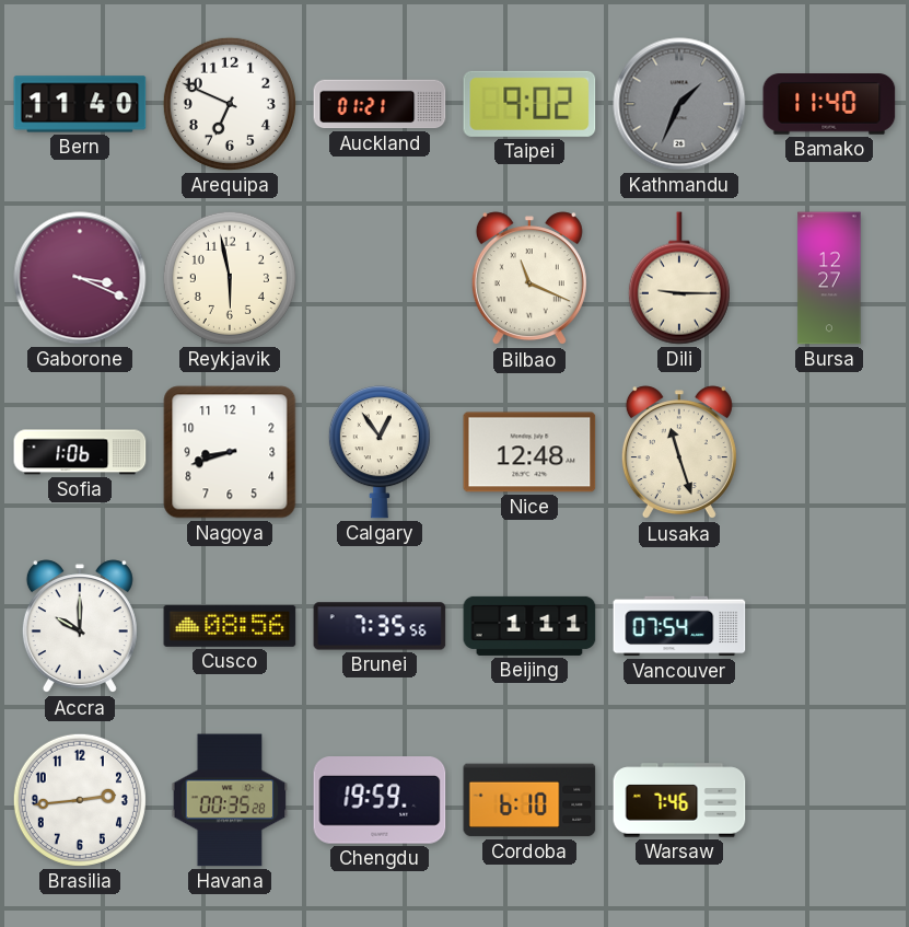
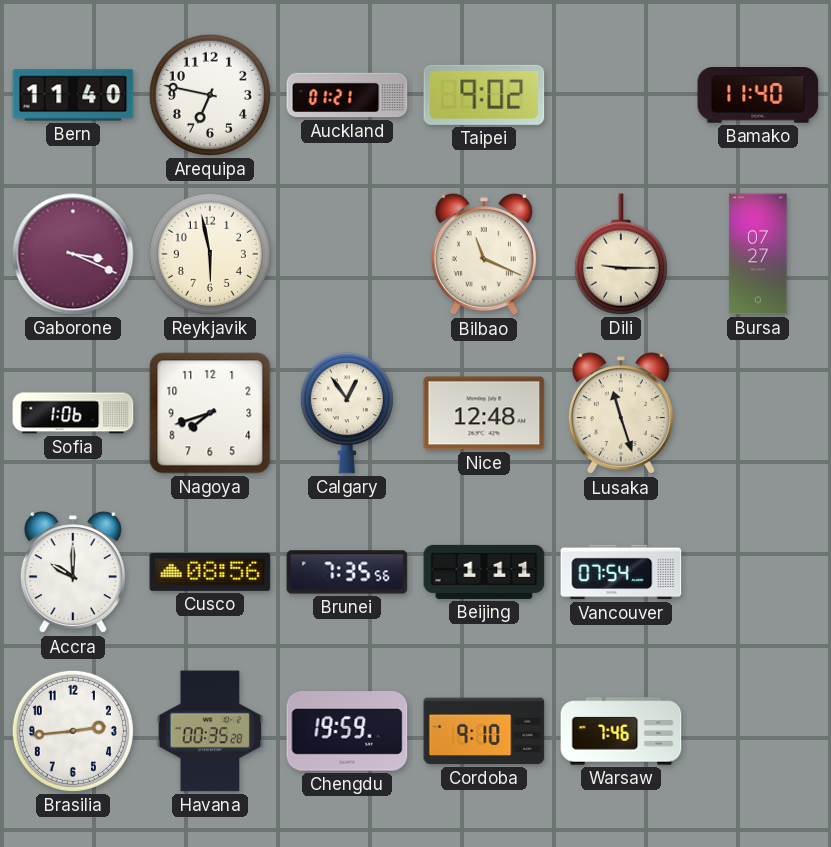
Arequipa: 6:49 -> 6:47
Kathmandu: 1:34 -> none
Bursa: 12:27 -> 07:27
Nagoya: 8:42 -> 7:42
Cordoba: 6:10 -> 9:10
